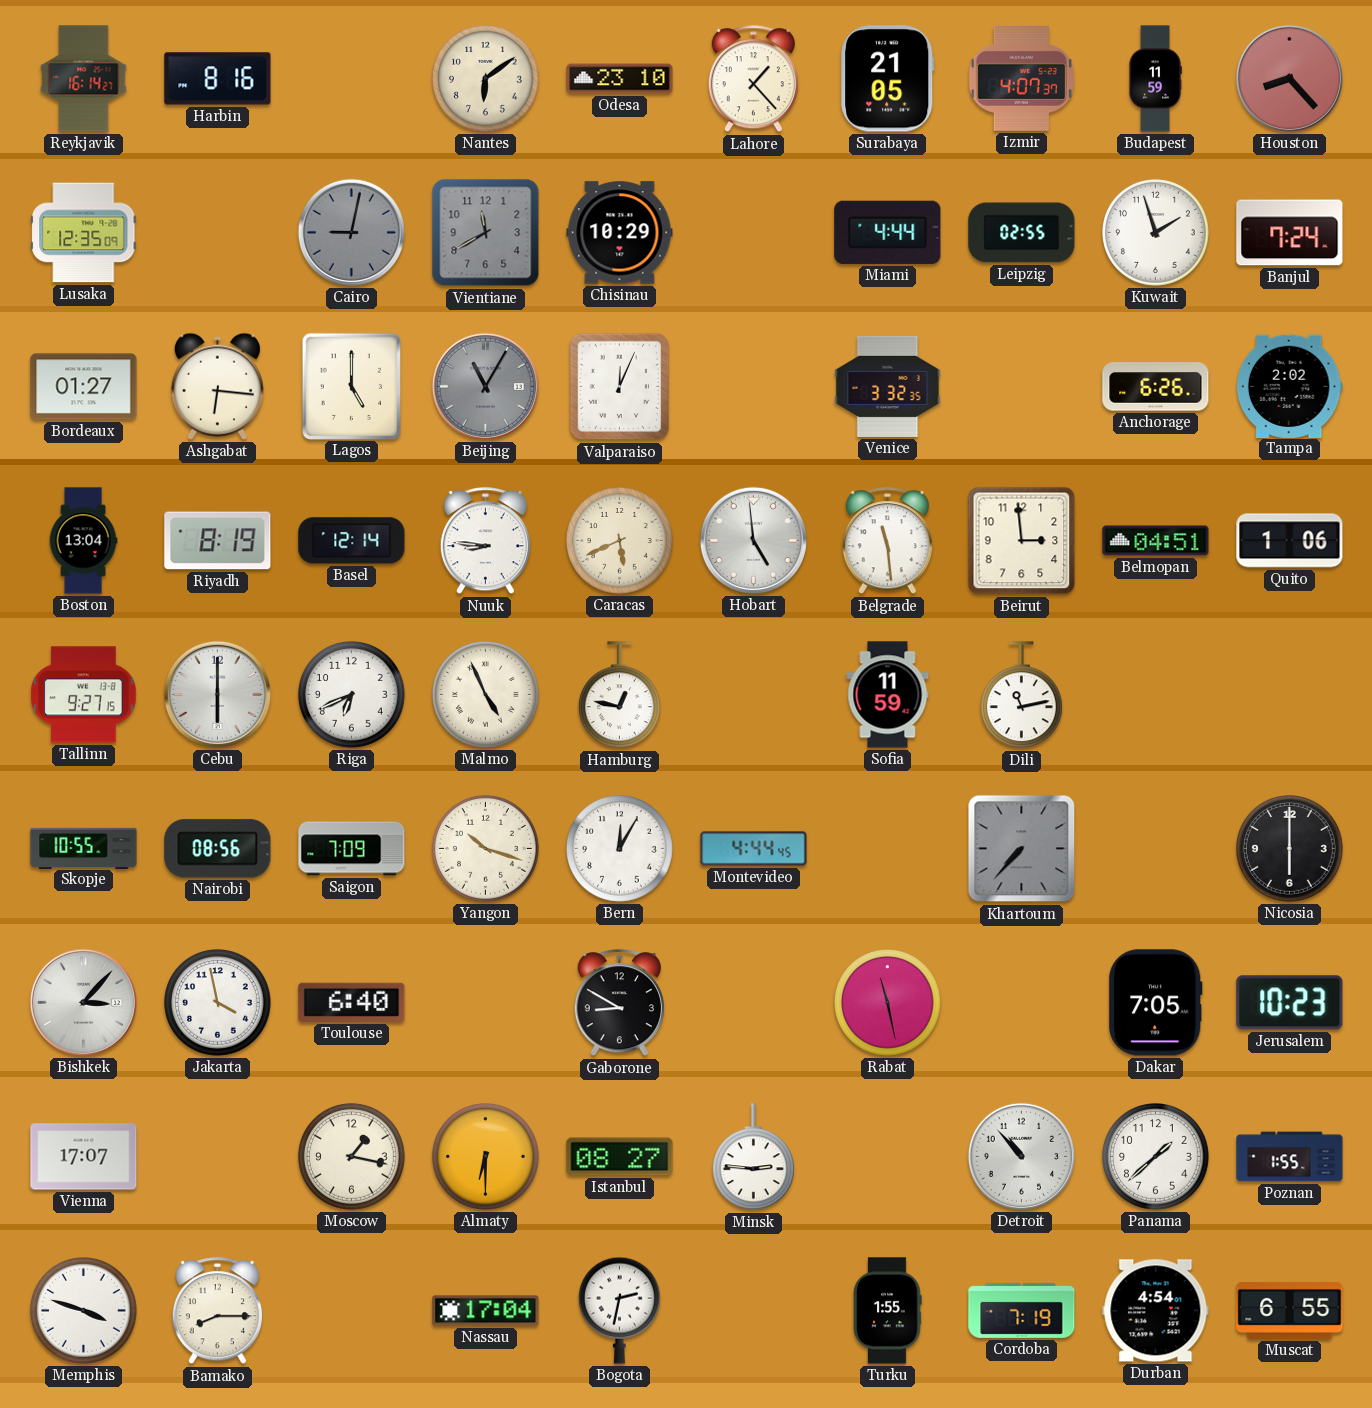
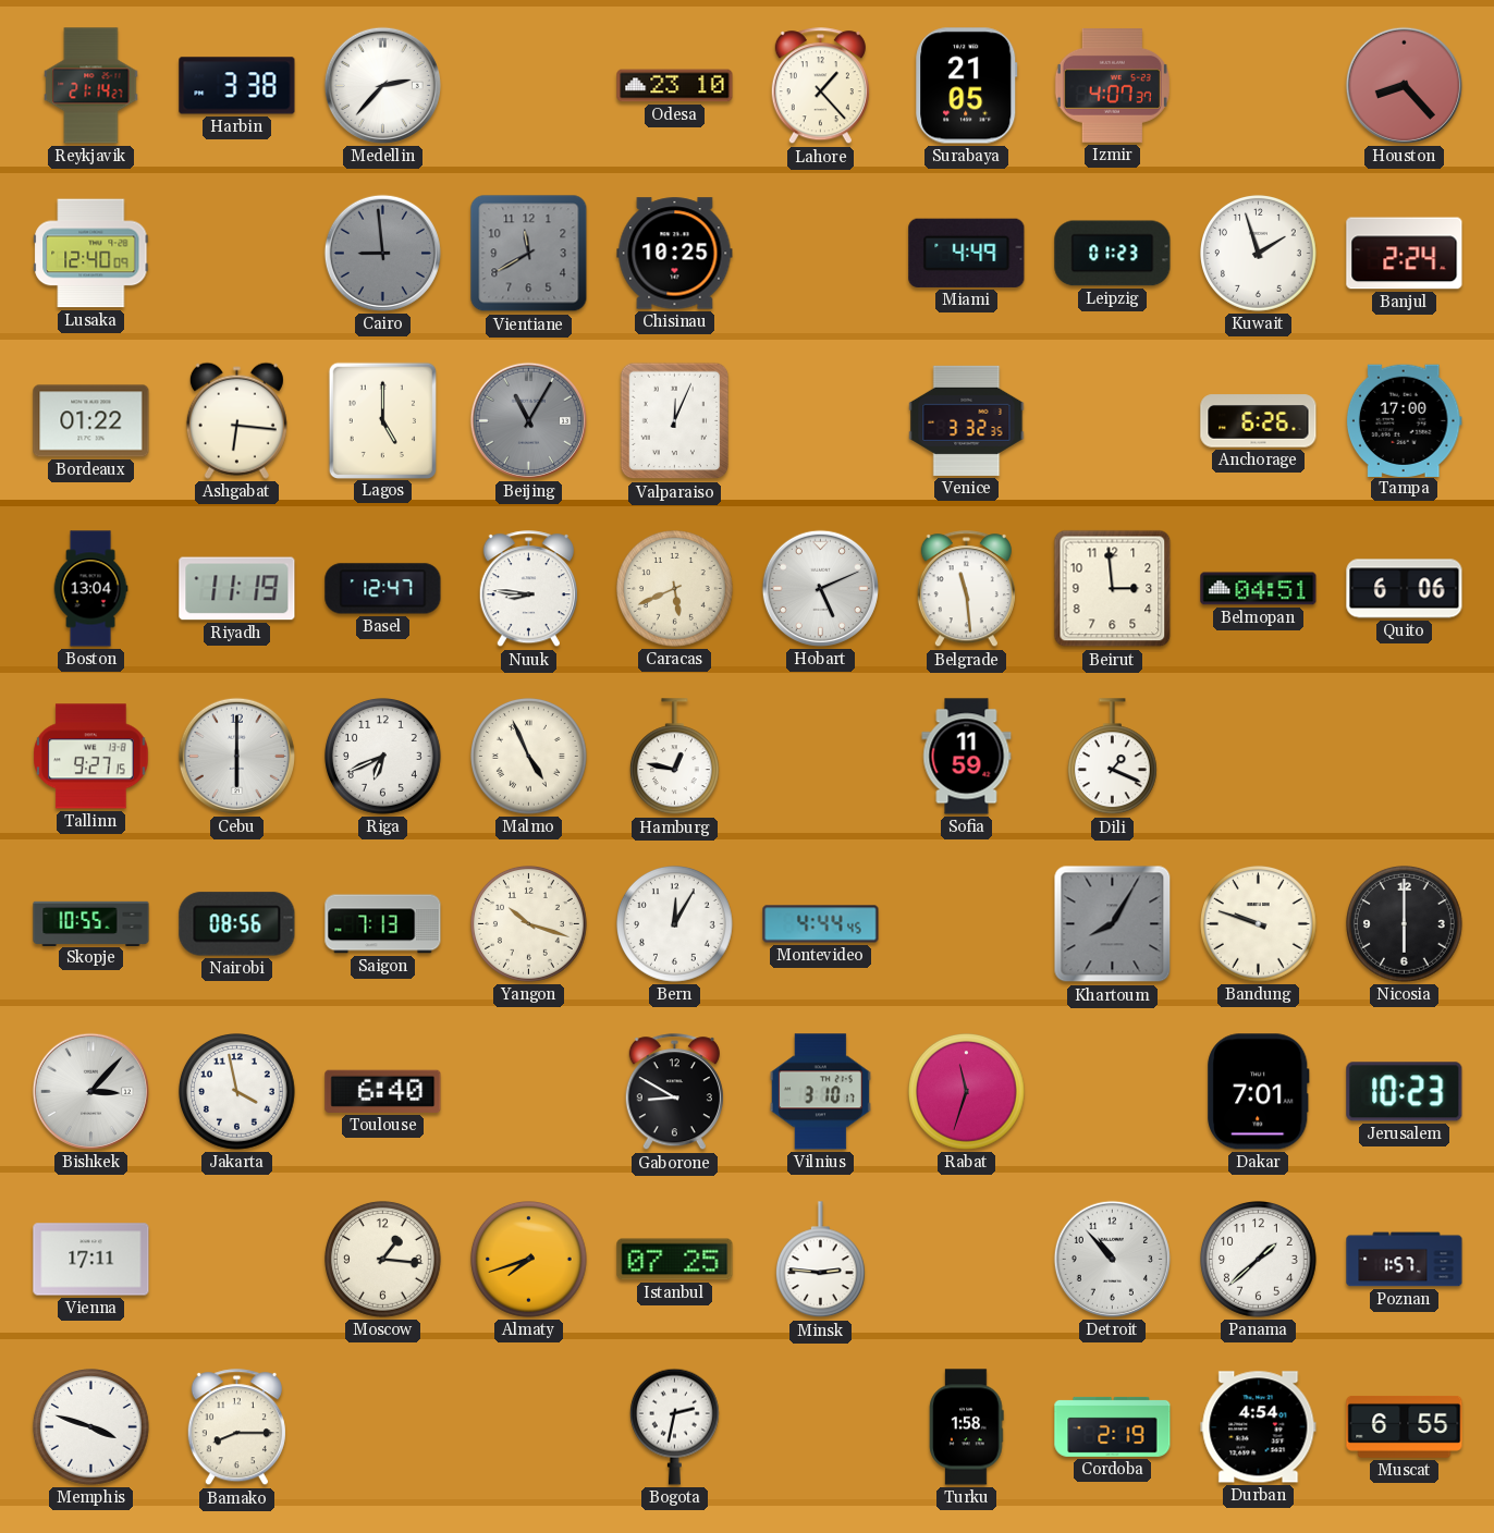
Reykjavik: 16:14 -> 21:14
Harbin: 8:16 -> 3:38
Medellin: none -> 2:37
Nantes: 6:09 -> none
Budapest: 11:59 -> none
Lusaka: 12:35 -> 12:40
Cairo: 9:02 -> 8:59
Chisinau: 10:29 -> 10:25
Miami: 4:44 -> 4:49
Leipzig: 02:55 -> 01:23
Banjul: 7:24 -> 2:24
Bordeaux: 01:27 -> 01:22
Tampa: 2:02 -> 17:00
Riyadh: 8:19 -> 11:19
Basel: 12:14 -> 12:47
Hobart: 4:59 -> 5:11
Quito: 1:06 -> 6:06
Dili: 11:13 -> 1:19
Saigon: 7:09 -> 7:13
Khartoum: 7:37 -> 8:05
Bandung: none -> 9:48
Vilnius: none -> 3:10
Rabat: 11:28 -> 11:33
Dakar: 7:05 -> 7:01
Vienna: 17:07 -> 17:11
Moscow: 1:17 -> 1:16
Almaty: 6:30 -> 7:42
Istanbul: 08:27 -> 07:25
Poznan: 1:55 -> 1:57
Nassau: 17:04 -> none
Turku: 1:55 -> 1:58
Cordoba: 7:19 -> 2:19
